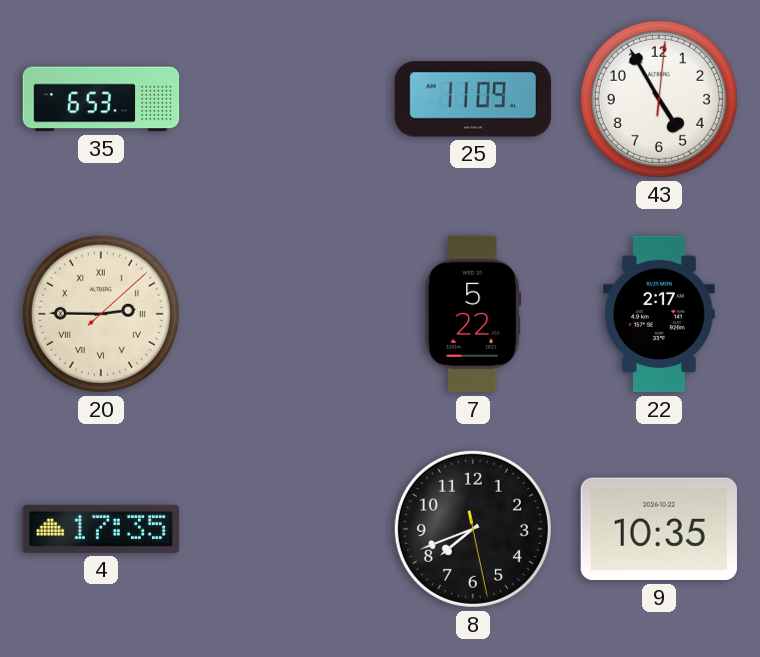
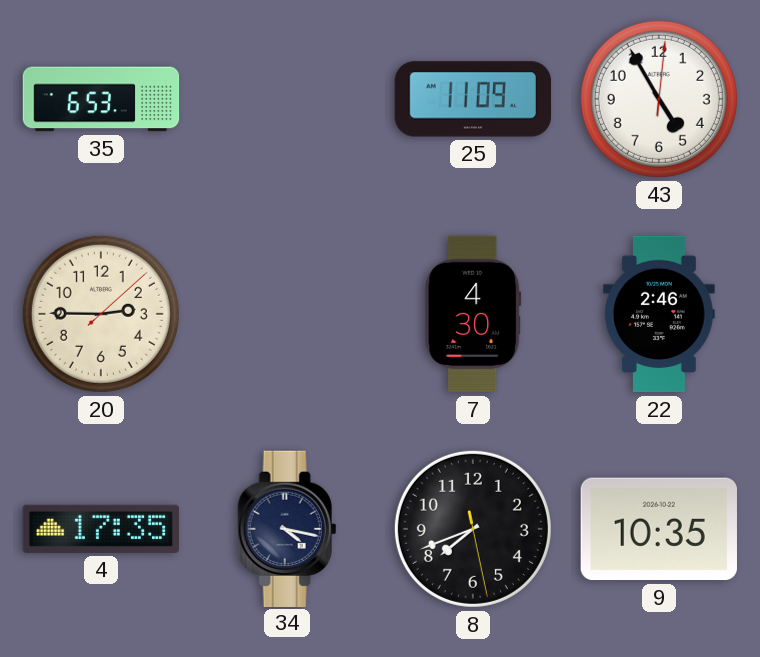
20 numerals: Roman -> Arabic
7: 5:22 -> 4:30
22: 2:17 -> 2:46
34: none -> 4:17
